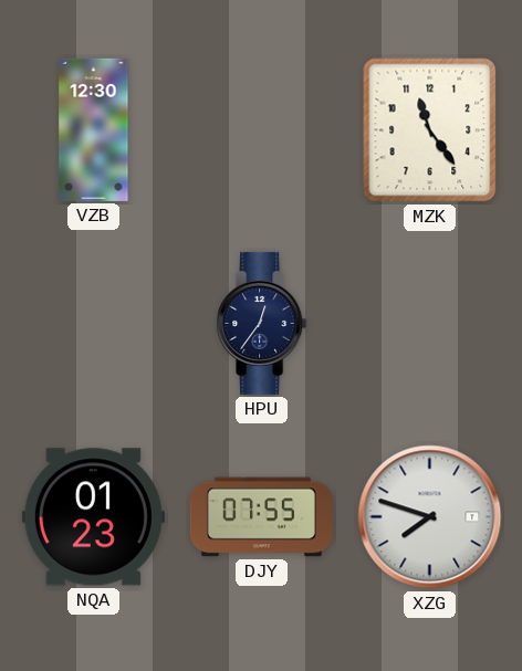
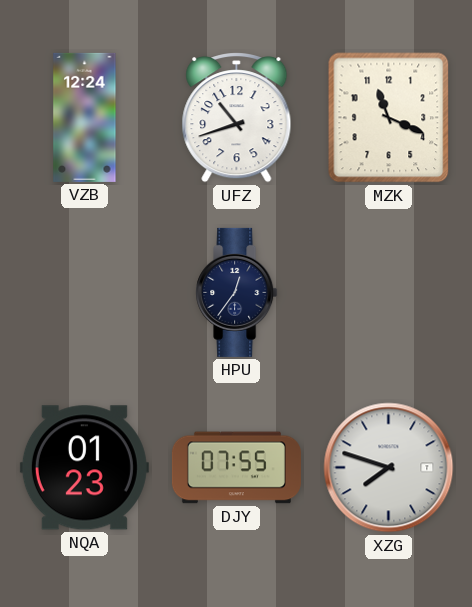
VZB: 12:30 -> 12:24
UFZ: none -> 10:42
MZK: 11:24 -> 11:19
